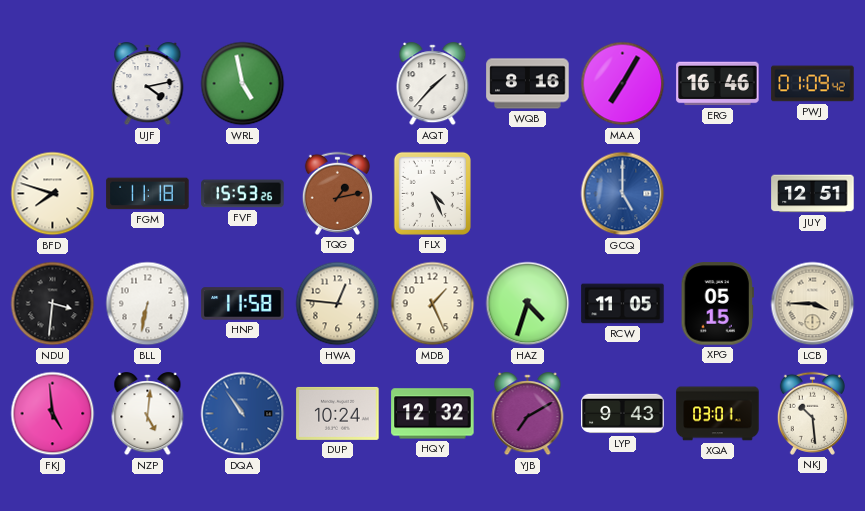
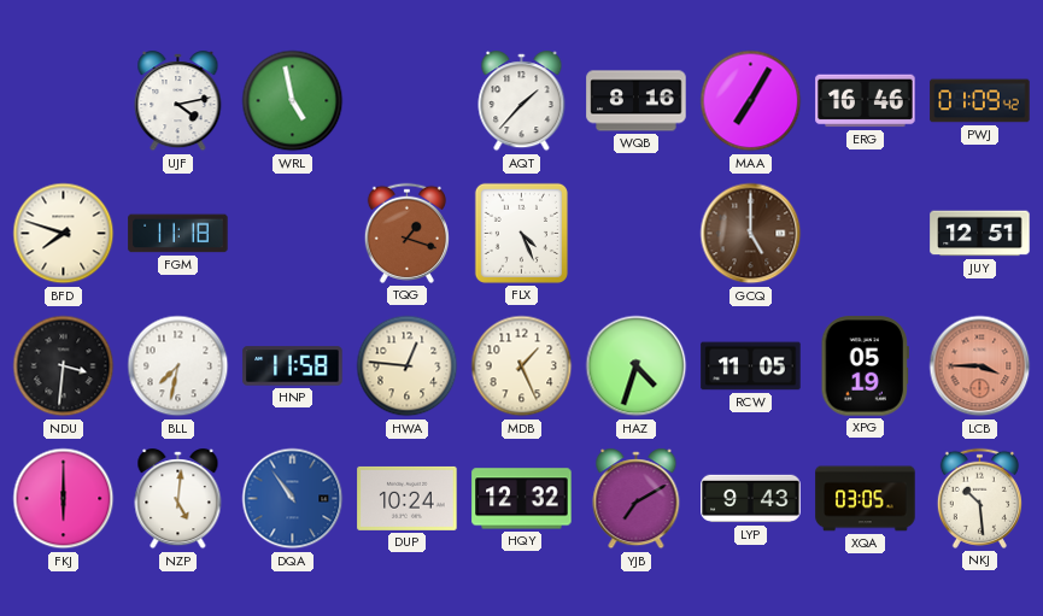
FVF: 15:53 -> none
TQG: 1:13 -> 1:18
GCQ dial: blue -> brown
BLL: 6:32 -> 7:32
XPG: 05:15 -> 05:19
LCB dial: cream -> salmon
FKJ: 4:59 -> 6:00
XQA: 03:01 -> 03:05
